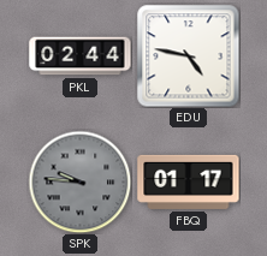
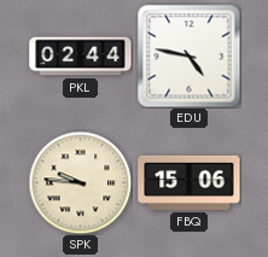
SPK dial: grey -> cream
FBQ: 01:17 -> 15:06
